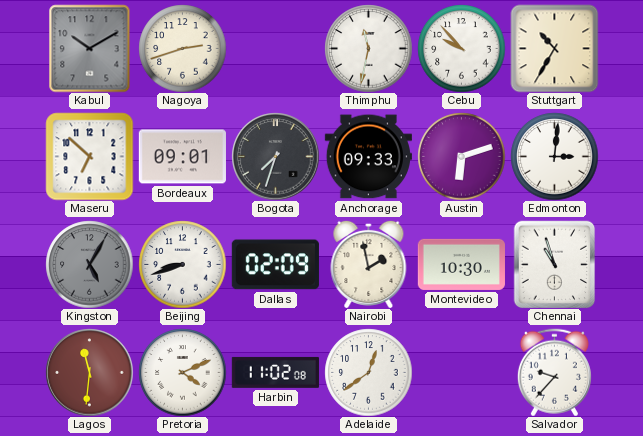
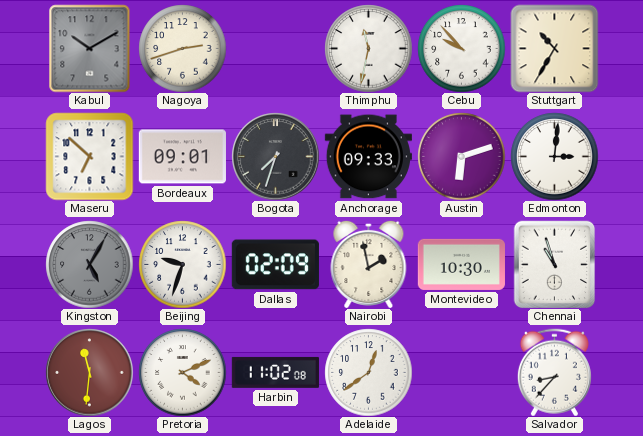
Beijing: 8:42 -> 9:33
Salvador: 9:37 -> 8:37
